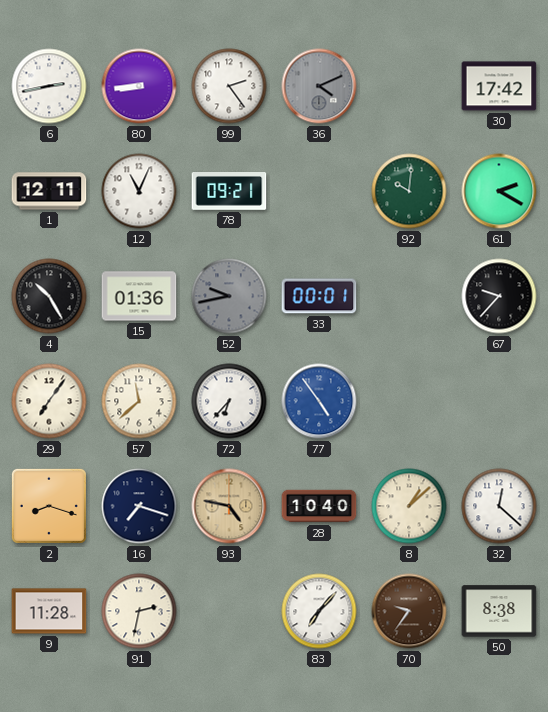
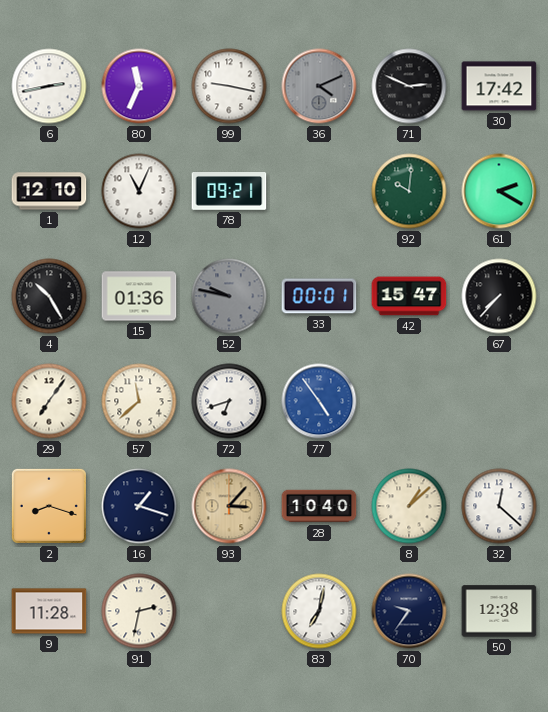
80: 8:44 -> 11:34
99: 2:24 -> 9:17
71: none -> 2:49
1: 12:11 -> 12:10
52: 9:43 -> 9:47
42: none -> 15:47
67: 9:37 -> 7:37
72: 6:37 -> 6:42
16: 7:18 -> 1:18
93: 4:47 -> 3:07
83: 7:07 -> 7:02
70 dial: brown -> navy
50: 8:38 -> 12:38
